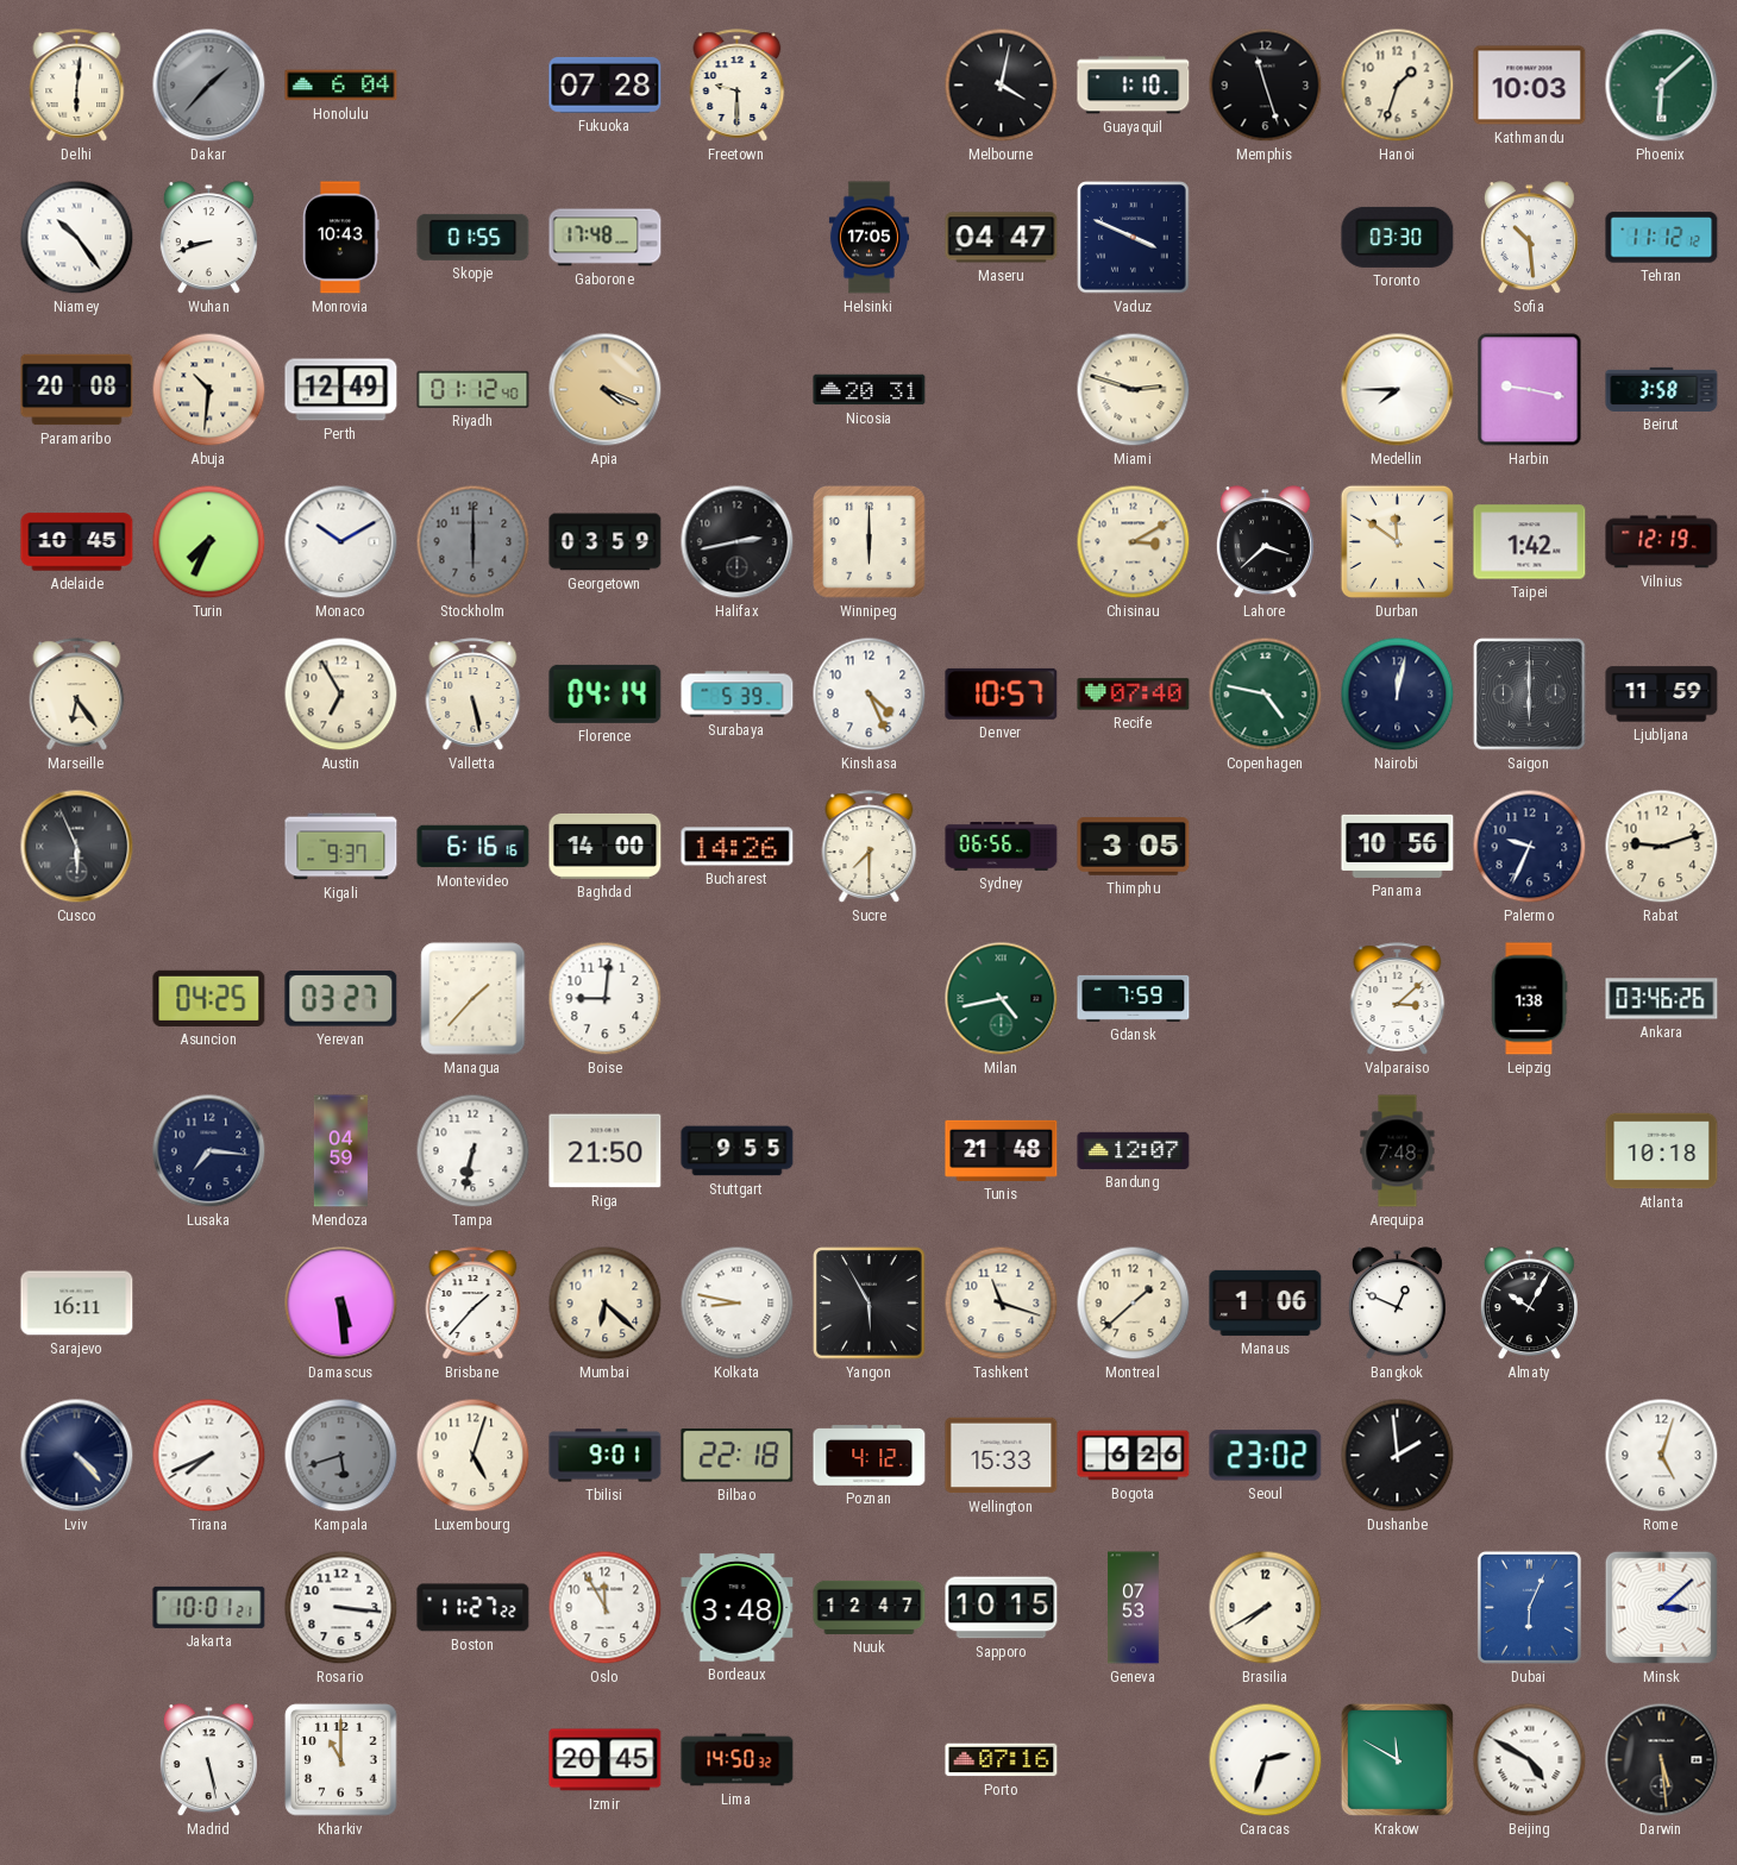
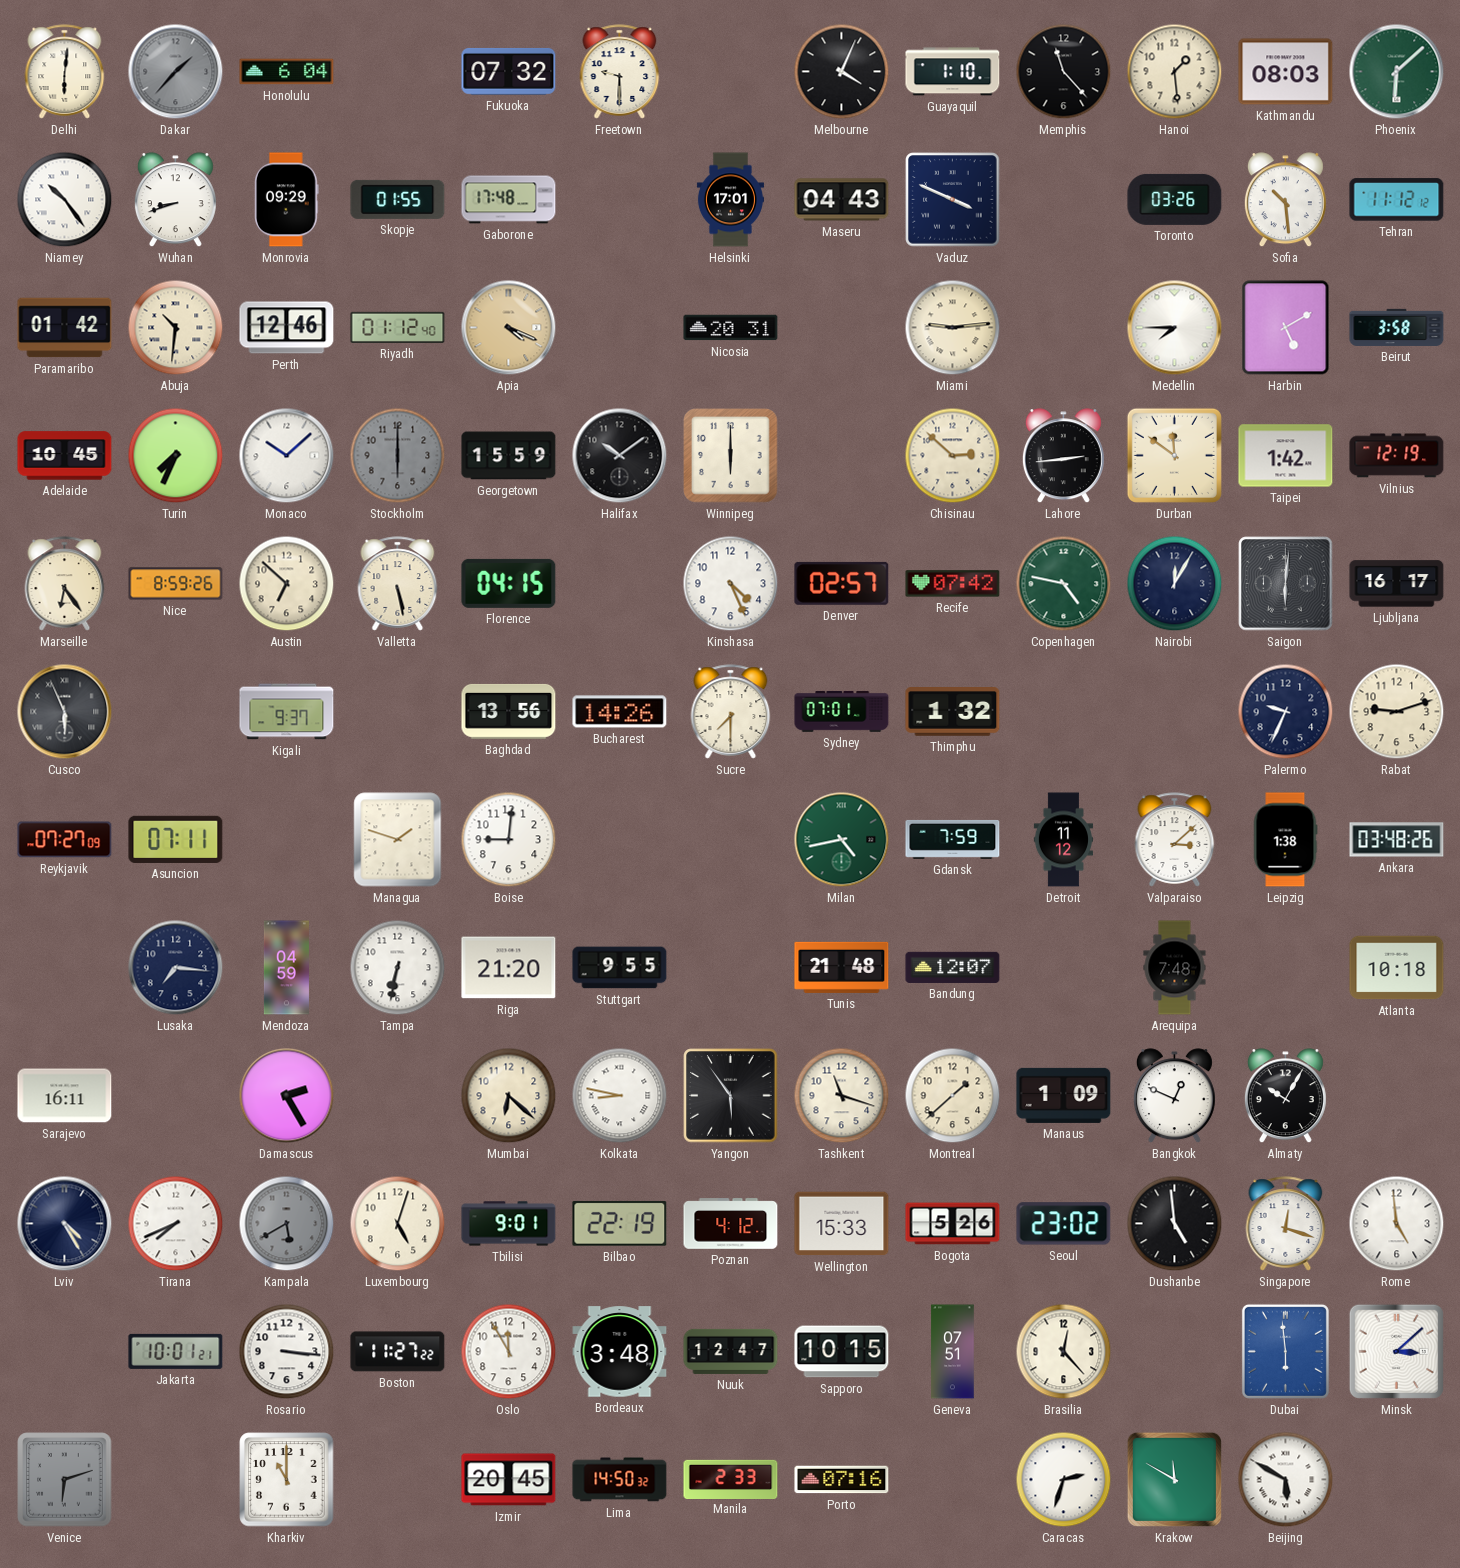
Fukuoka: 07:28 -> 07:32
Melbourne: 4:02 -> 4:04
Memphis: 11:27 -> 11:23
Hanoi: 1:33 -> 1:29
Kathmandu: 10:03 -> 08:03
Monrovia: 10:43 -> 09:29
Helsinki: 17:05 -> 17:01
Maseru: 04:47 -> 04:43
Toronto: 03:30 -> 03:26
Paramaribo: 20:08 -> 01:42
Perth: 12:49 -> 12:46
Miami: 2:48 -> 9:14
Harbin: 9:17 -> 5:10
Monaco: 10:10 -> 10:08
Georgetown: 03:59 -> 15:59
Halifax: 2:43 -> 10:09
Chisinau: 3:10 -> 2:52
Lahore: 3:38 -> 2:44
Nice: none -> 8:59
Austin: 6:55 -> 6:52
Florence: 04:14 -> 04:15
Surabaya: 5:39 -> none
Denver: 10:57 -> 02:57
Recife: 07:40 -> 07:42
Nairobi: 12:02 -> 12:05
Saigon: 6:00 -> 6:01
Ljubljana: 11:59 -> 16:17
Montevideo: 6:16 -> none
Baghdad: 14:00 -> 13:56
Sydney: 06:56 -> 07:01
Thimphu: 3:05 -> 1:32
Panama: 10:56 -> none
Reykjavik: none -> 07:27
Asuncion: 04:25 -> 07:11
Yerevan: 03:27 -> none
Managua: 1:37 -> 1:48
Detroit: none -> 11:12
Ankara: 03:46 -> 03:48
Riga: 21:50 -> 21:20
Damascus: 5:29 -> 2:25
Brisbane: 1:37 -> none
Yangon: 5:55 -> 5:54
Manaus: 1:06 -> 1:09
Lviv: 4:23 -> 4:25
Kampala: 5:42 -> 5:40
Bilbao: 22:18 -> 22:19
Bogota: 6:26 -> 5:26
Dushanbe: 1:59 -> 4:59
Singapore: none -> 12:18
Rome: 5:03 -> 4:59
Geneva: 07:53 -> 07:51
Brasilia: 7:40 -> 12:23
Dubai: 6:04 -> 5:59
Venice: none -> 6:12
Madrid: 5:28 -> none
Manila: none -> 2:33
Beijing: 4:50 -> 5:50
Darwin: 5:29 -> none
